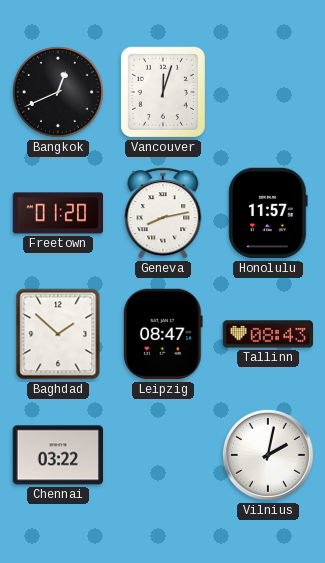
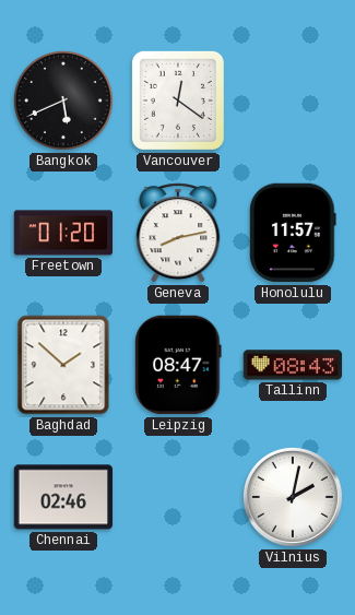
Bangkok: 12:41 -> 5:41
Vancouver: 12:03 -> 12:21
Chennai: 03:22 -> 02:46
